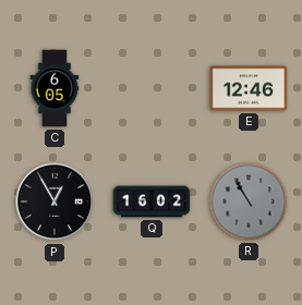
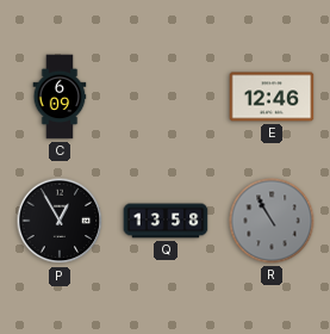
C: 6:05 -> 6:09
Q: 16:02 -> 13:58
